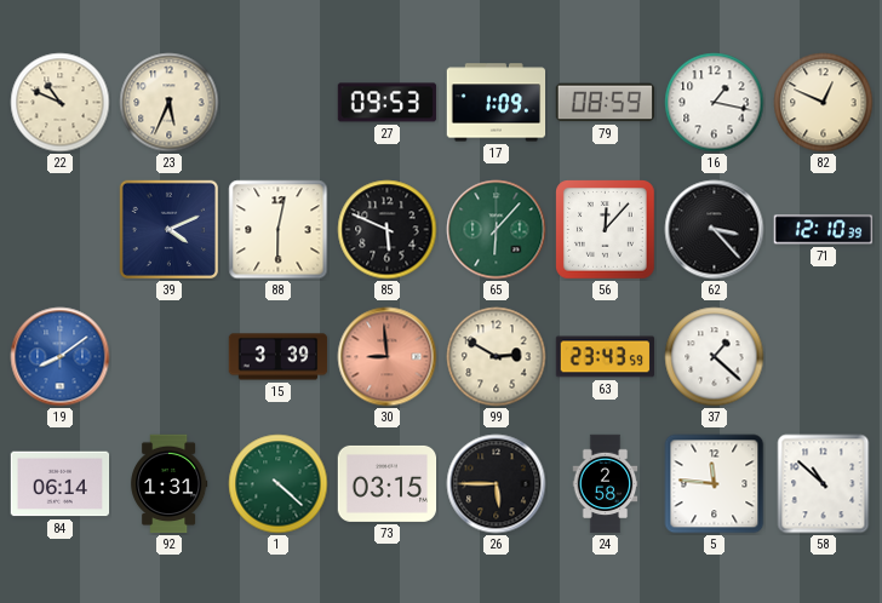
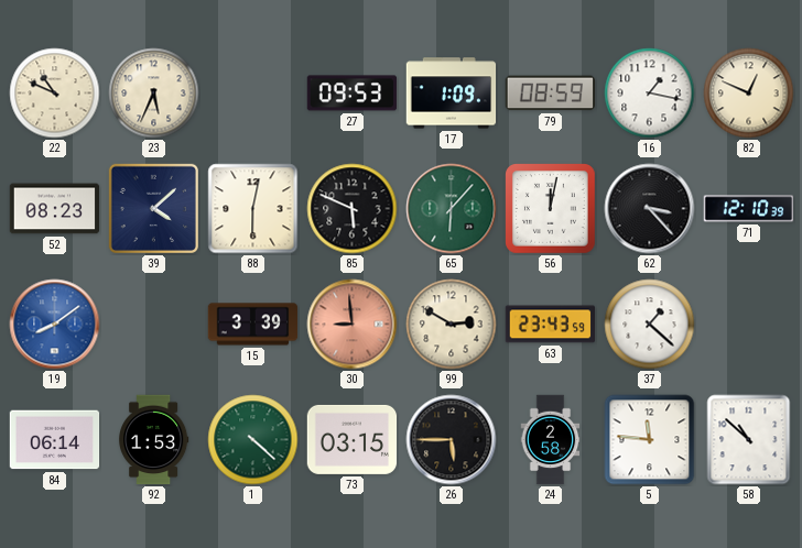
52: none -> 08:23
39: 4:11 -> 4:08
56: 12:07 -> 12:02
92: 1:31 -> 1:53
